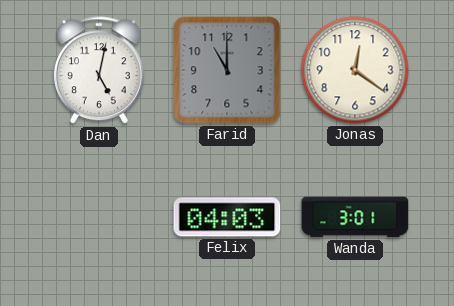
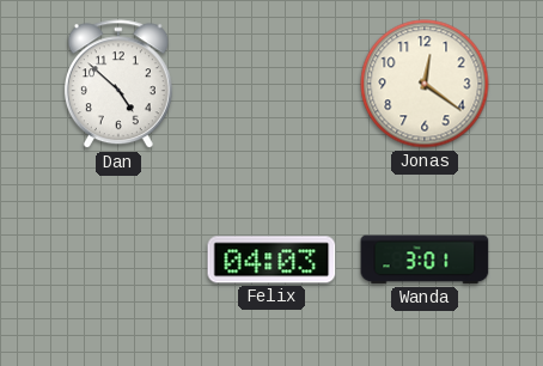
Dan: 5:02 -> 4:52
Farid: 11:00 -> none
